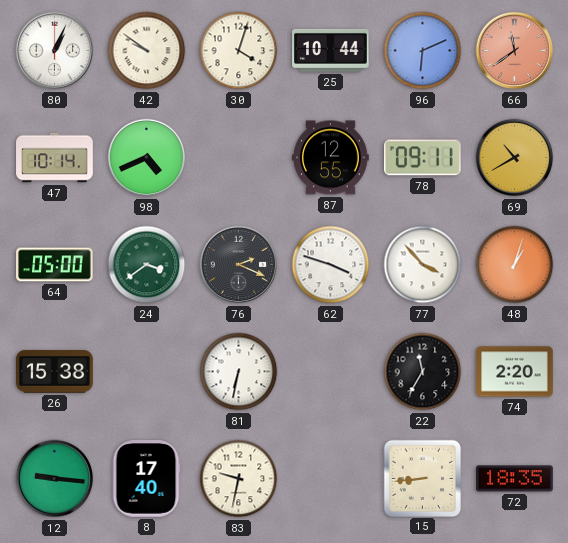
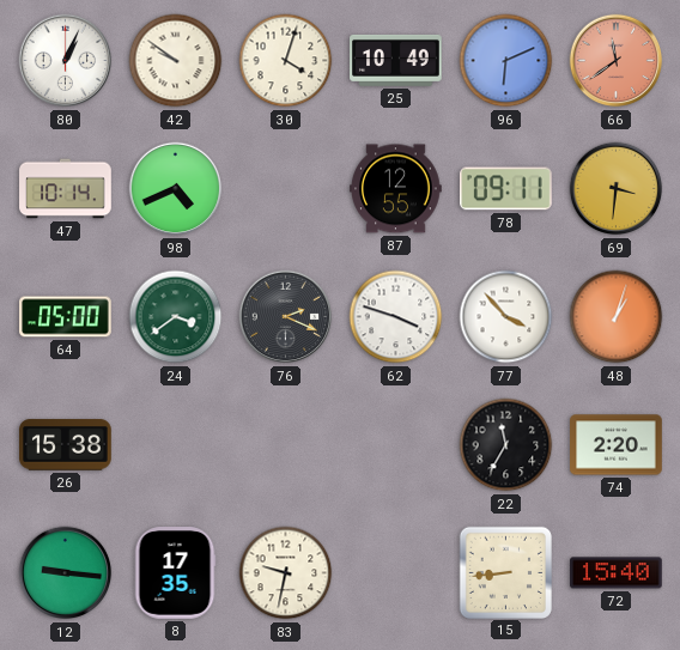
25: 10:44 -> 10:49
69: 10:40 -> 3:31
81: 6:32 -> none
8: 17:40 -> 17:35
72: 18:35 -> 15:40
